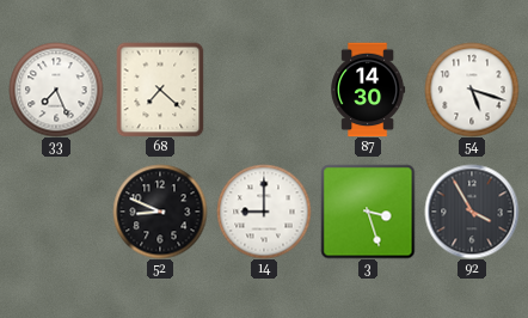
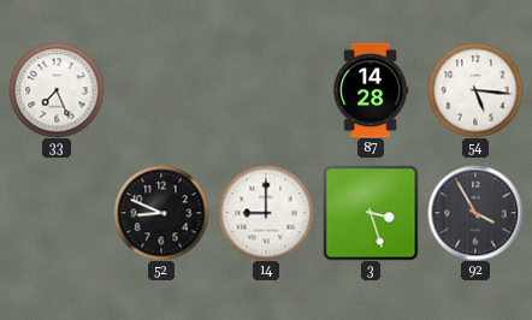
68: 7:22 -> none
87: 14:30 -> 14:28
54: 5:18 -> 5:16
